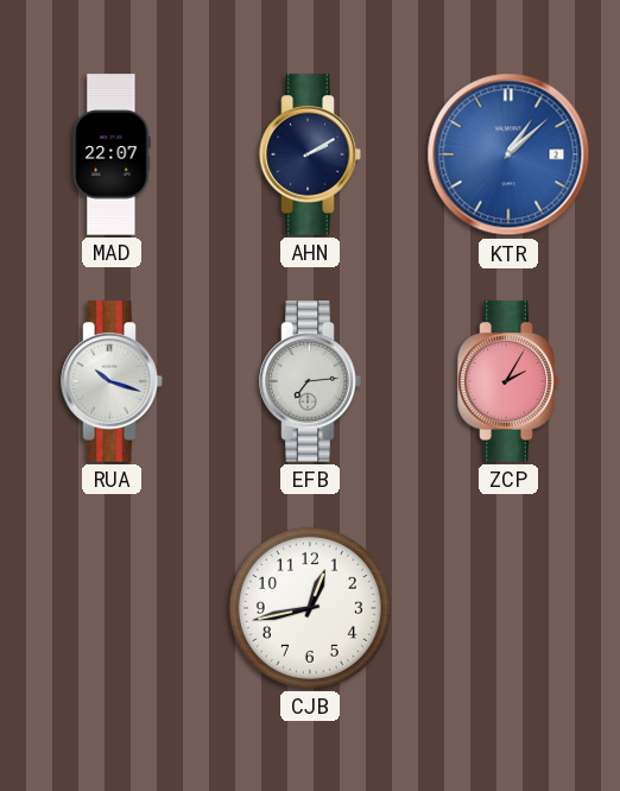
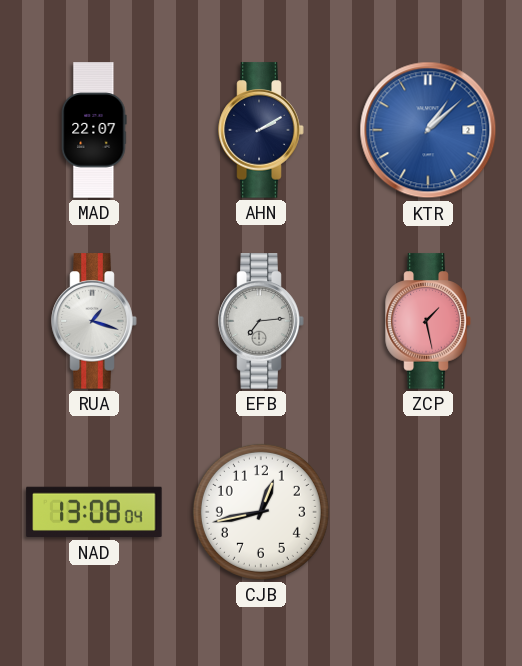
RUA: 10:18 -> 1:18
ZCP: 2:05 -> 1:28
NAD: none -> 13:08
